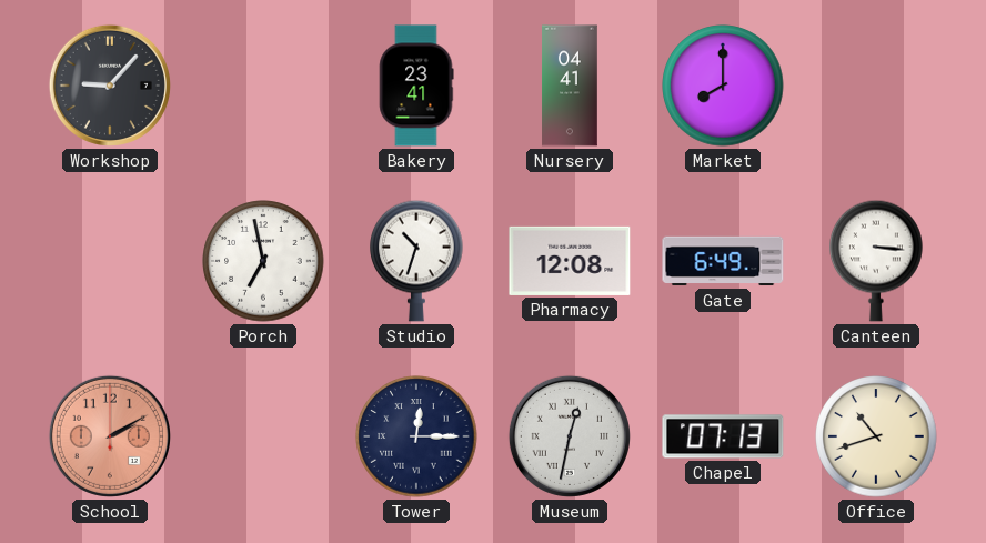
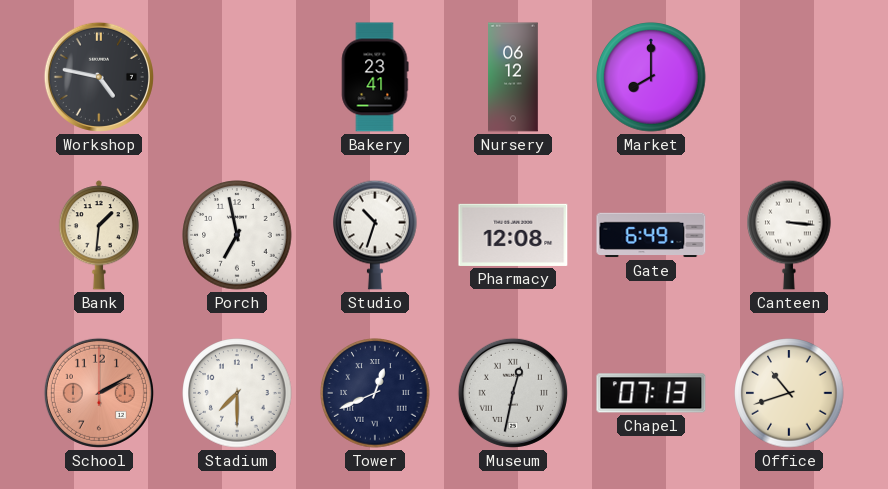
Workshop: 9:07 -> 4:47
Nursery: 04:41 -> 06:12
Bank: none -> 1:31
Stadium: none -> 7:30
Tower: 12:15 -> 12:41
